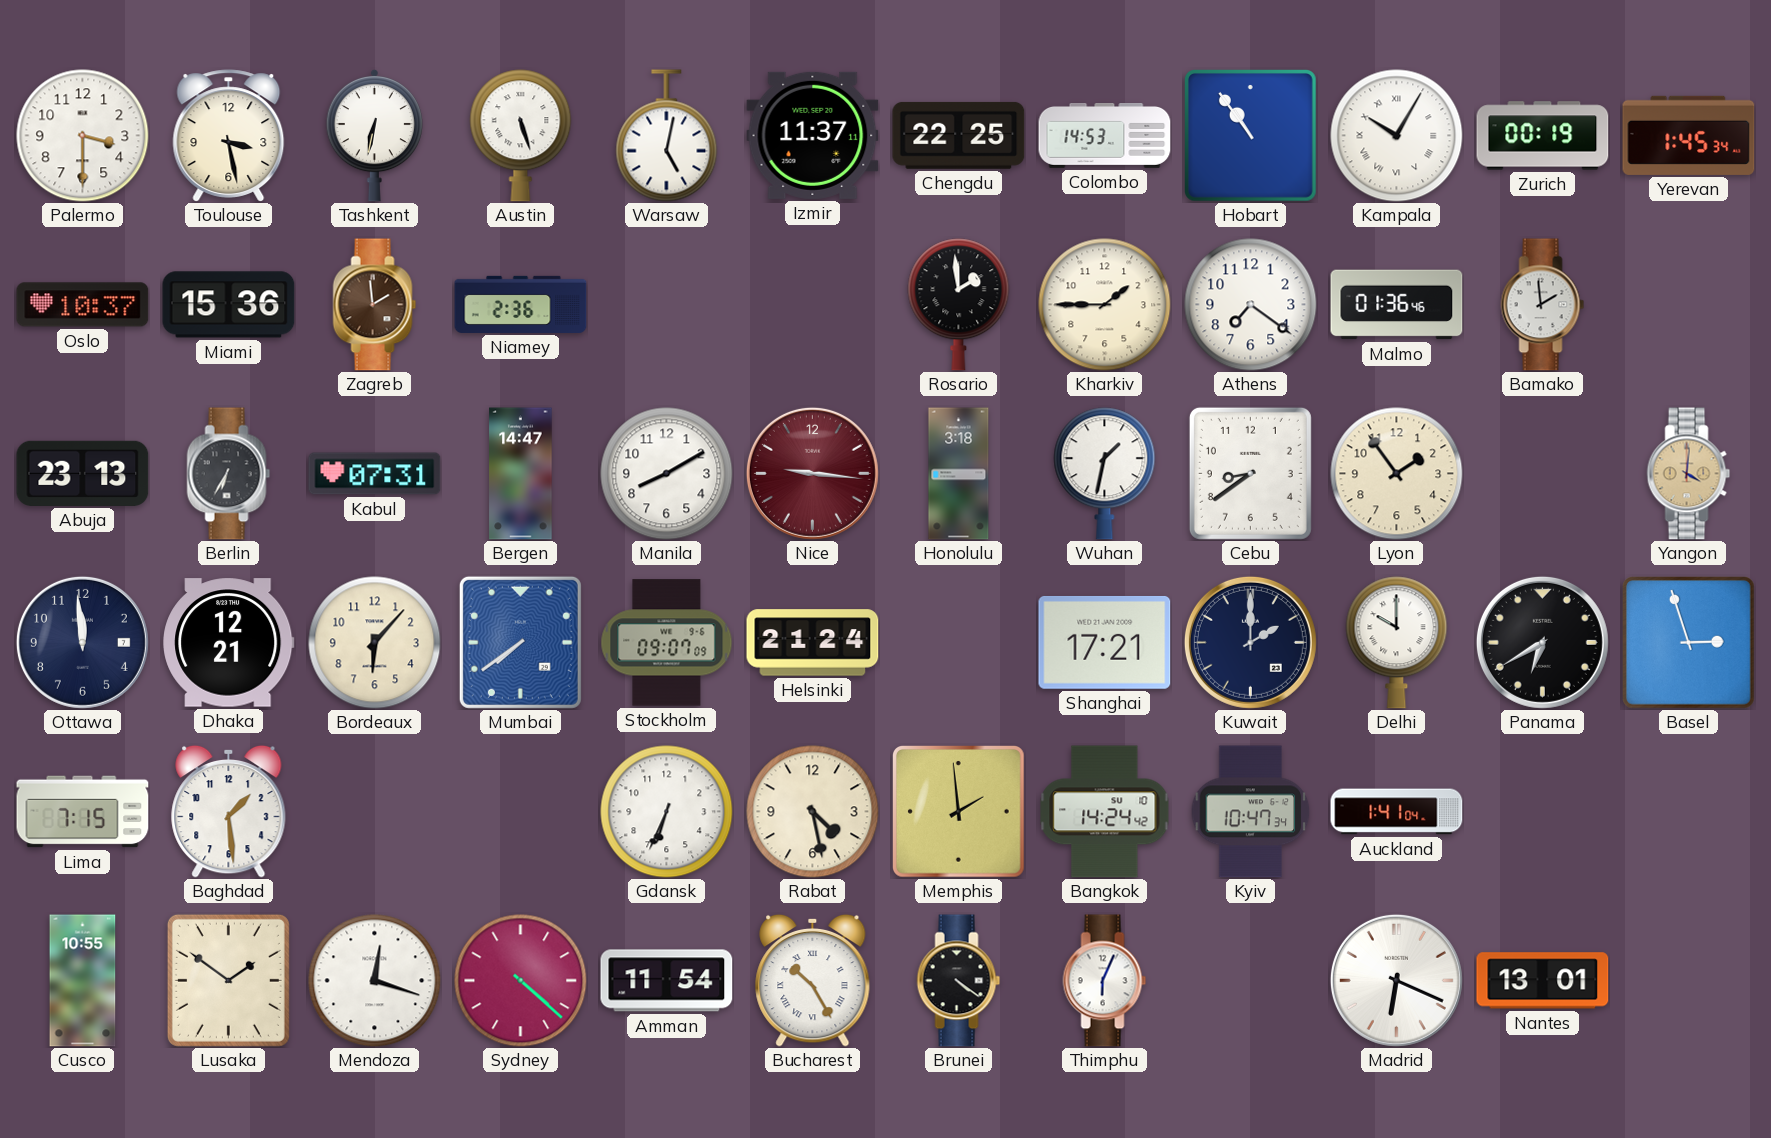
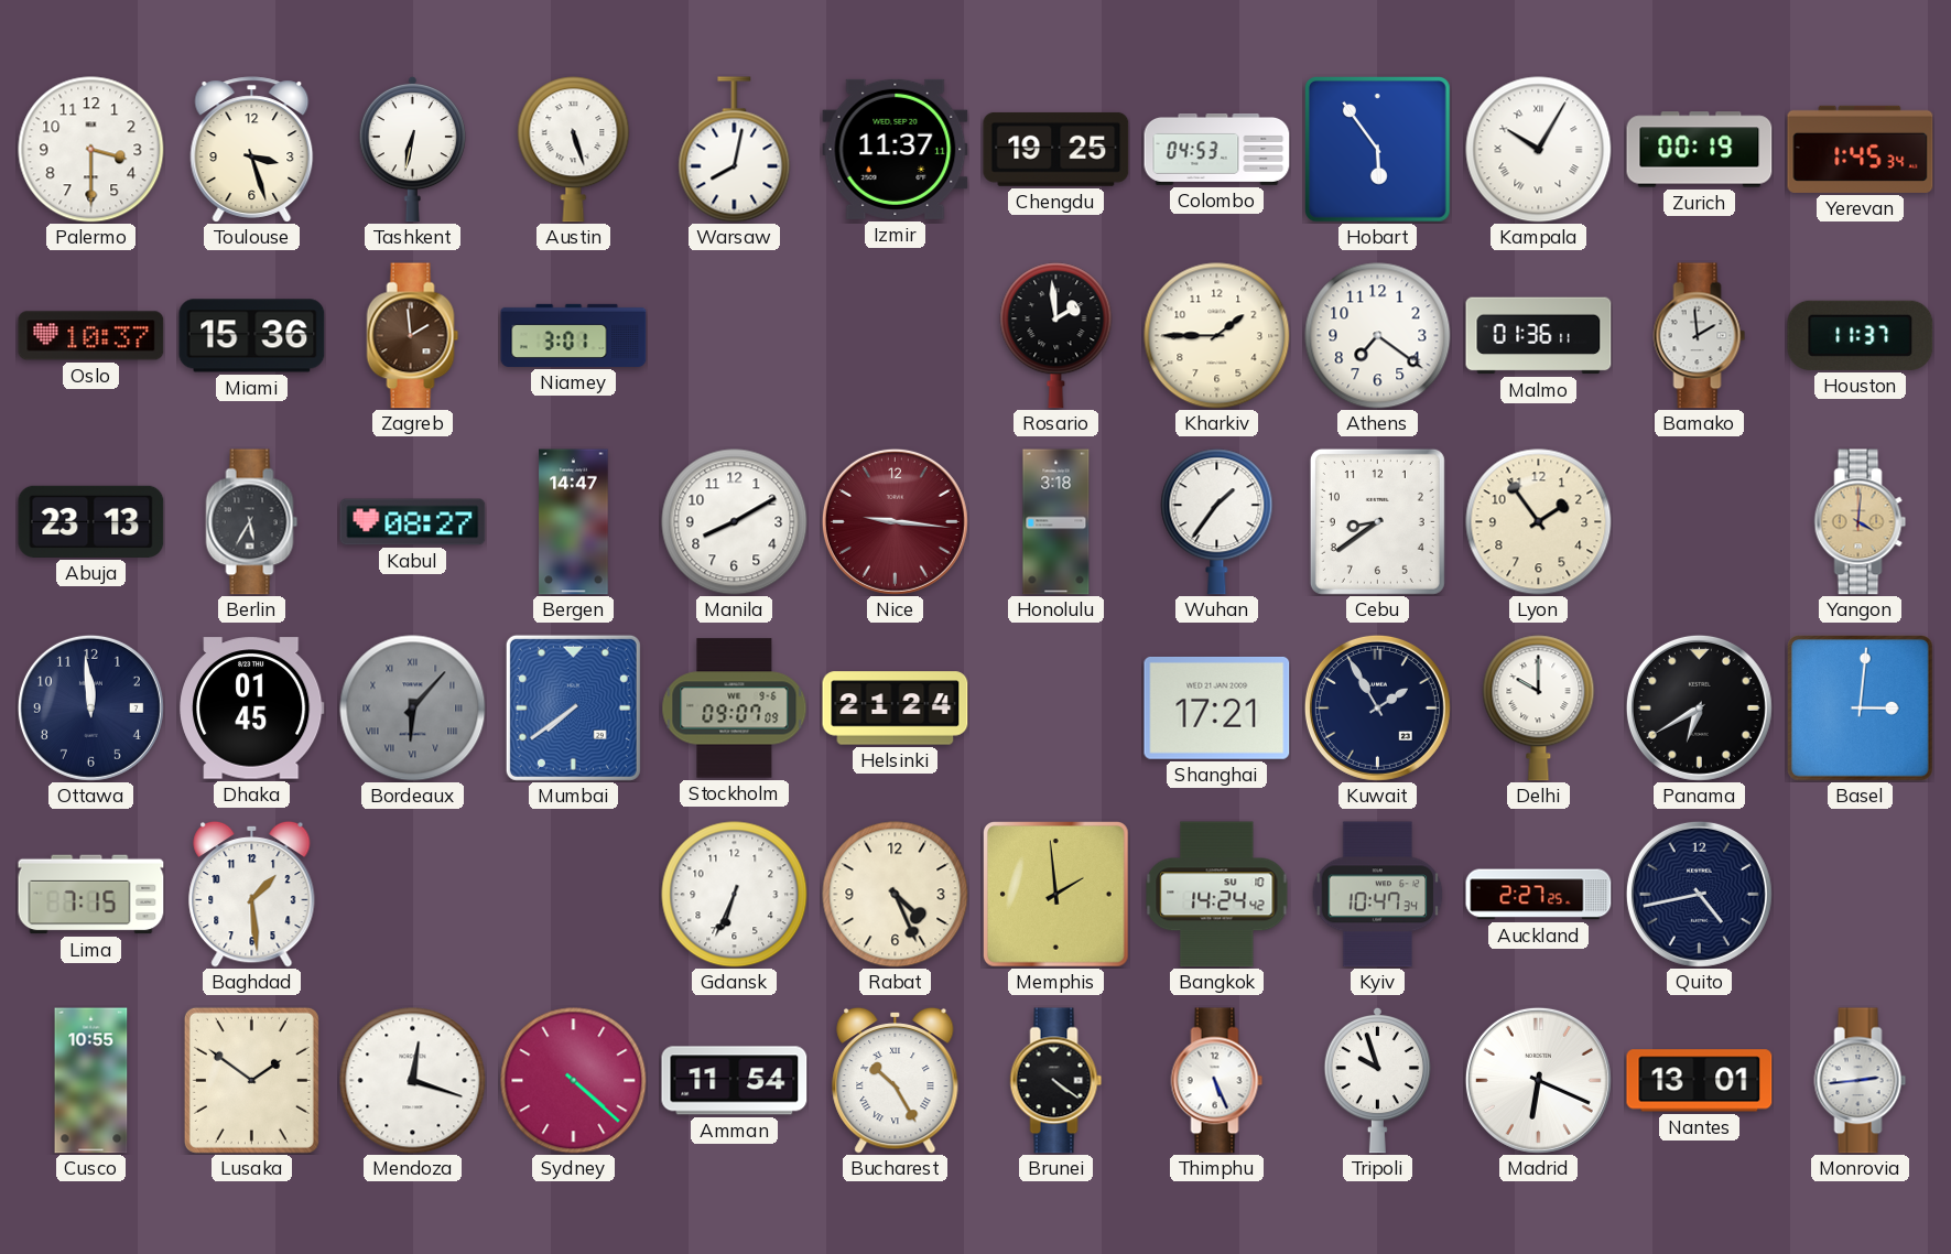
Toulouse: 3:28 -> 3:27
Warsaw: 5:02 -> 8:02
Chengdu: 22:25 -> 19:25
Colombo: 14:53 -> 04:53
Hobart: 10:54 -> 5:54
Niamey: 2:36 -> 3:01
Malmo: 01:36:46 -> 01:36:11
Houston: none -> 11:37
Berlin: 6:35 -> 5:35
Kabul: 07:31 -> 08:27
Wuhan: 1:32 -> 1:36
Dhaka: 12:21 -> 01:45
Bordeaux dial: cream -> grey
Bordeaux numerals: Arabic -> Roman
Kuwait: 2:00 -> 1:55
Basel: 2:57 -> 3:01
Rabat: 4:28 -> 4:26
Auckland: 1:41 -> 2:27
Quito: none -> 4:43
Thimphu: 6:04 -> 5:26
Tripoli: none -> 9:57
Monrovia: none -> 2:44
